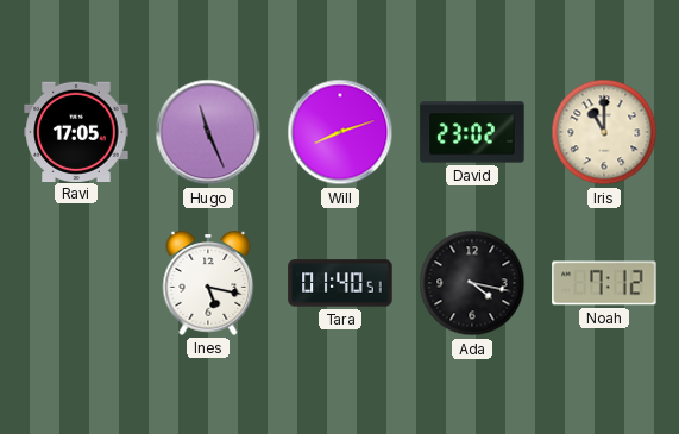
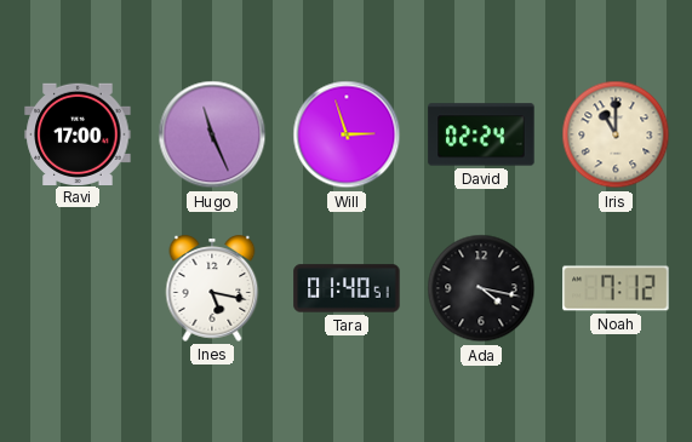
Ravi: 17:05 -> 17:00
Will: 8:12 -> 2:57
David: 23:02 -> 02:24
